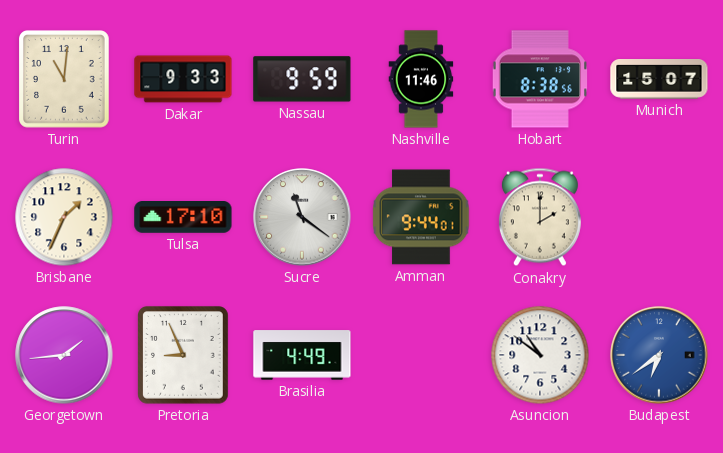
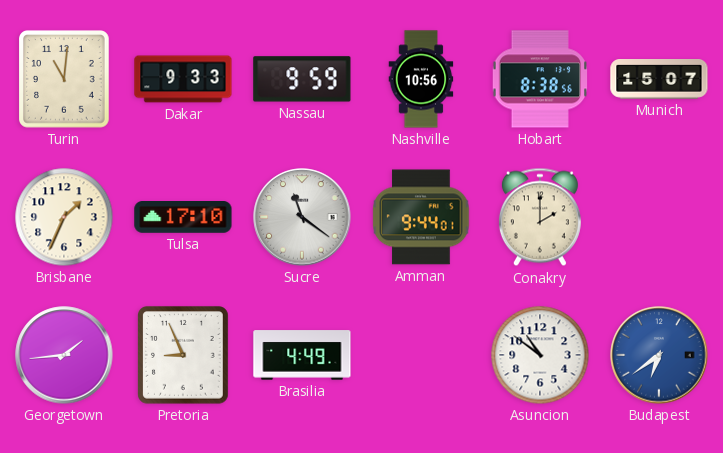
Nashville: 11:46 -> 10:56
